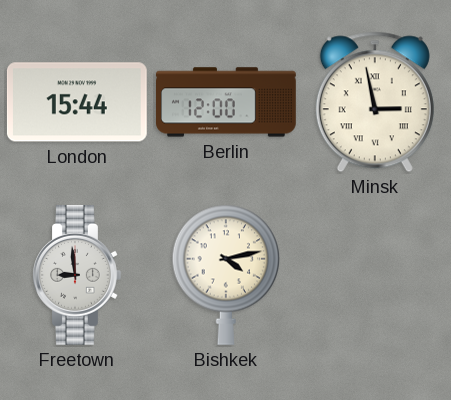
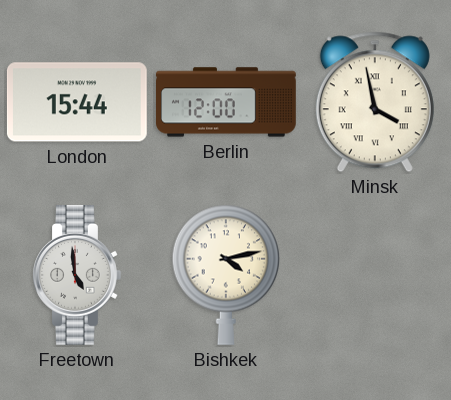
Minsk: 2:58 -> 3:58
Freetown: 8:59 -> 4:59
